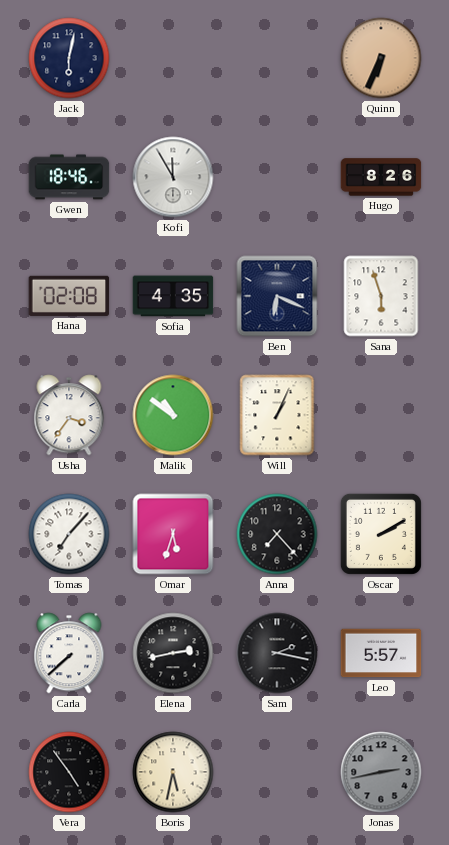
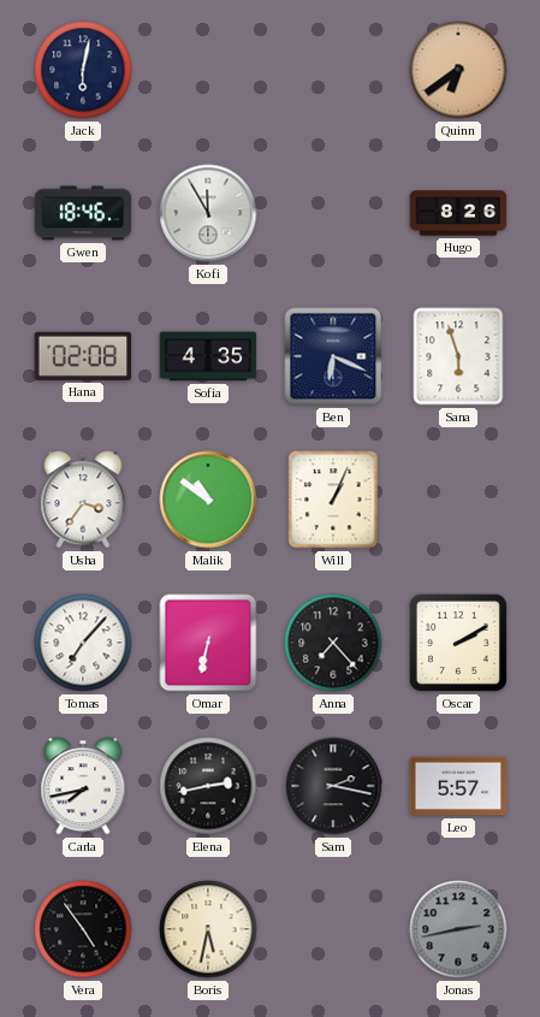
Quinn: 6:34 -> 6:39
Omar: 5:33 -> 6:32
Carla: 7:38 -> 7:43
